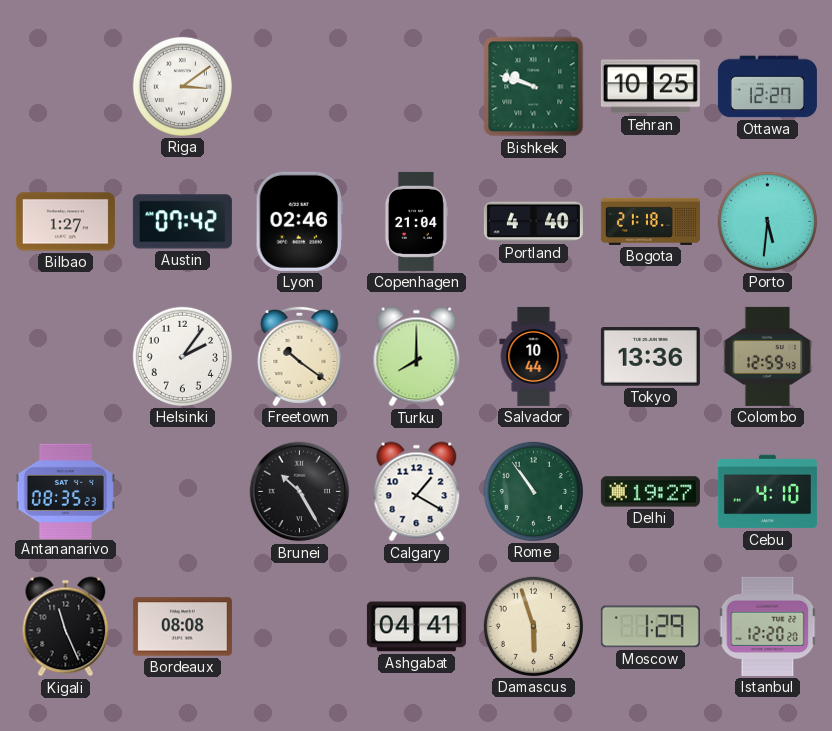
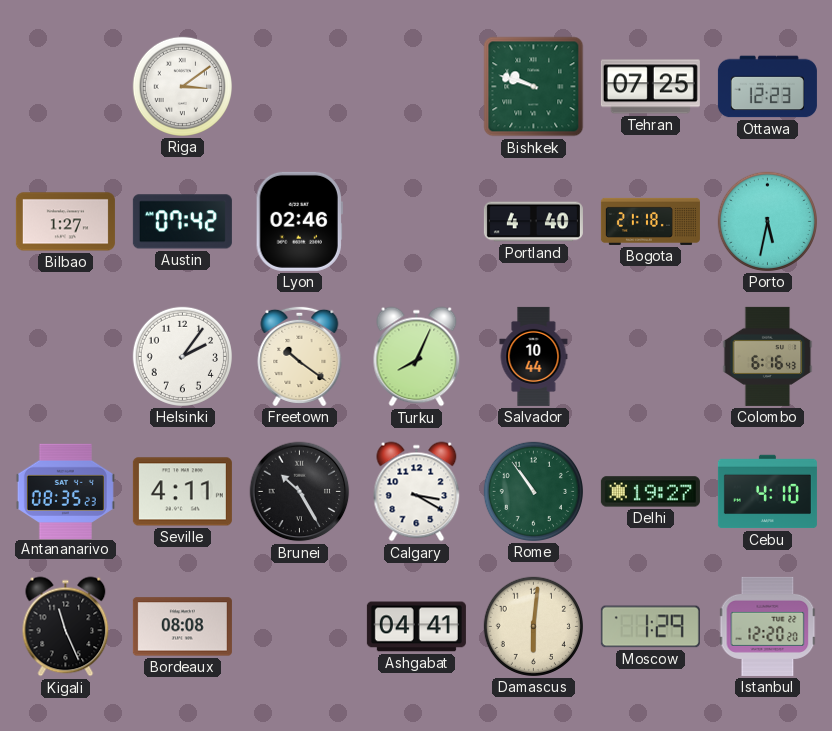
Tehran: 10:25 -> 07:25
Ottawa: 12:27 -> 12:23
Copenhagen: 21:04 -> none
Porto: 5:31 -> 5:32
Turku: 8:00 -> 8:04
Tokyo: 13:36 -> none
Colombo: 12:59 -> 6:16
Seville: none -> 4:11
Calgary: 1:20 -> 3:20
Damascus: 5:57 -> 6:01
